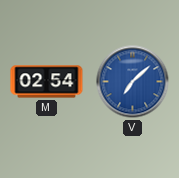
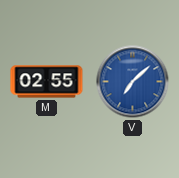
M: 02:54 -> 02:55
